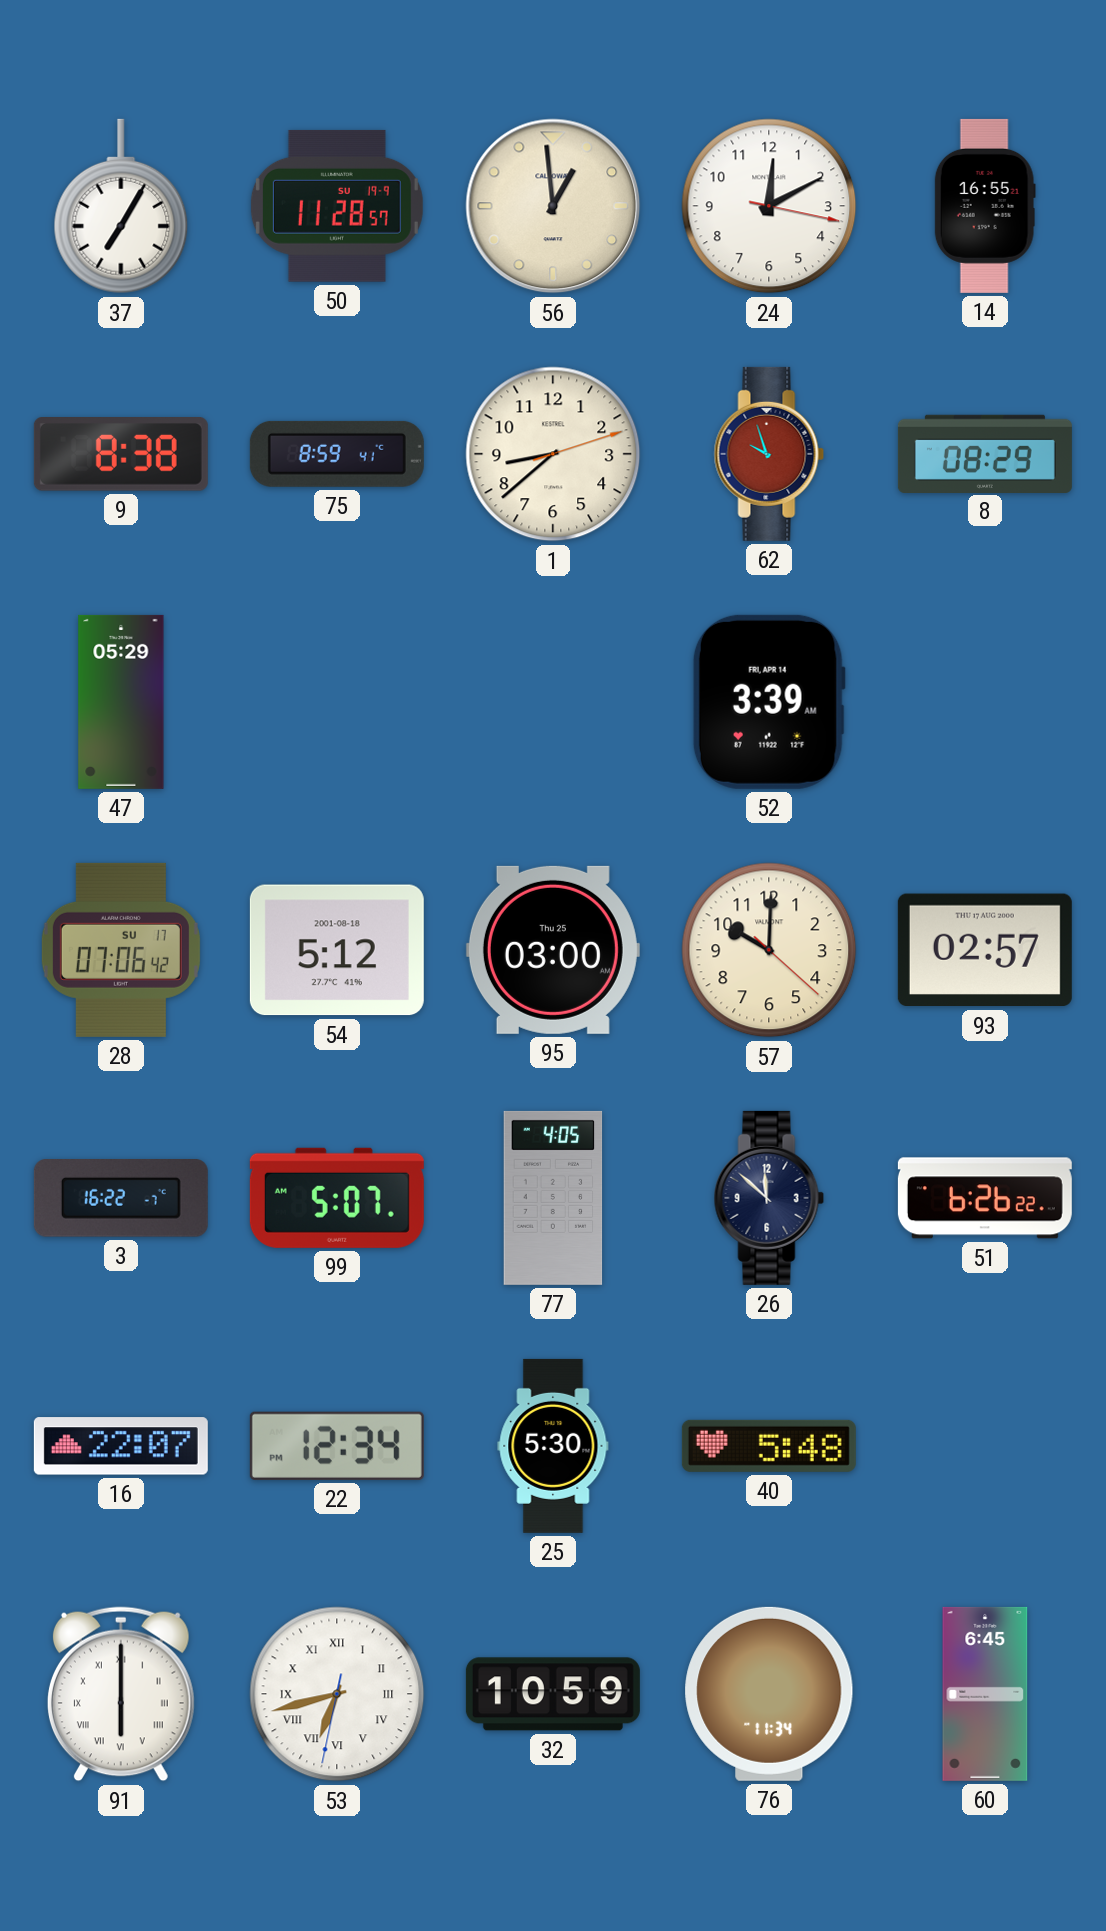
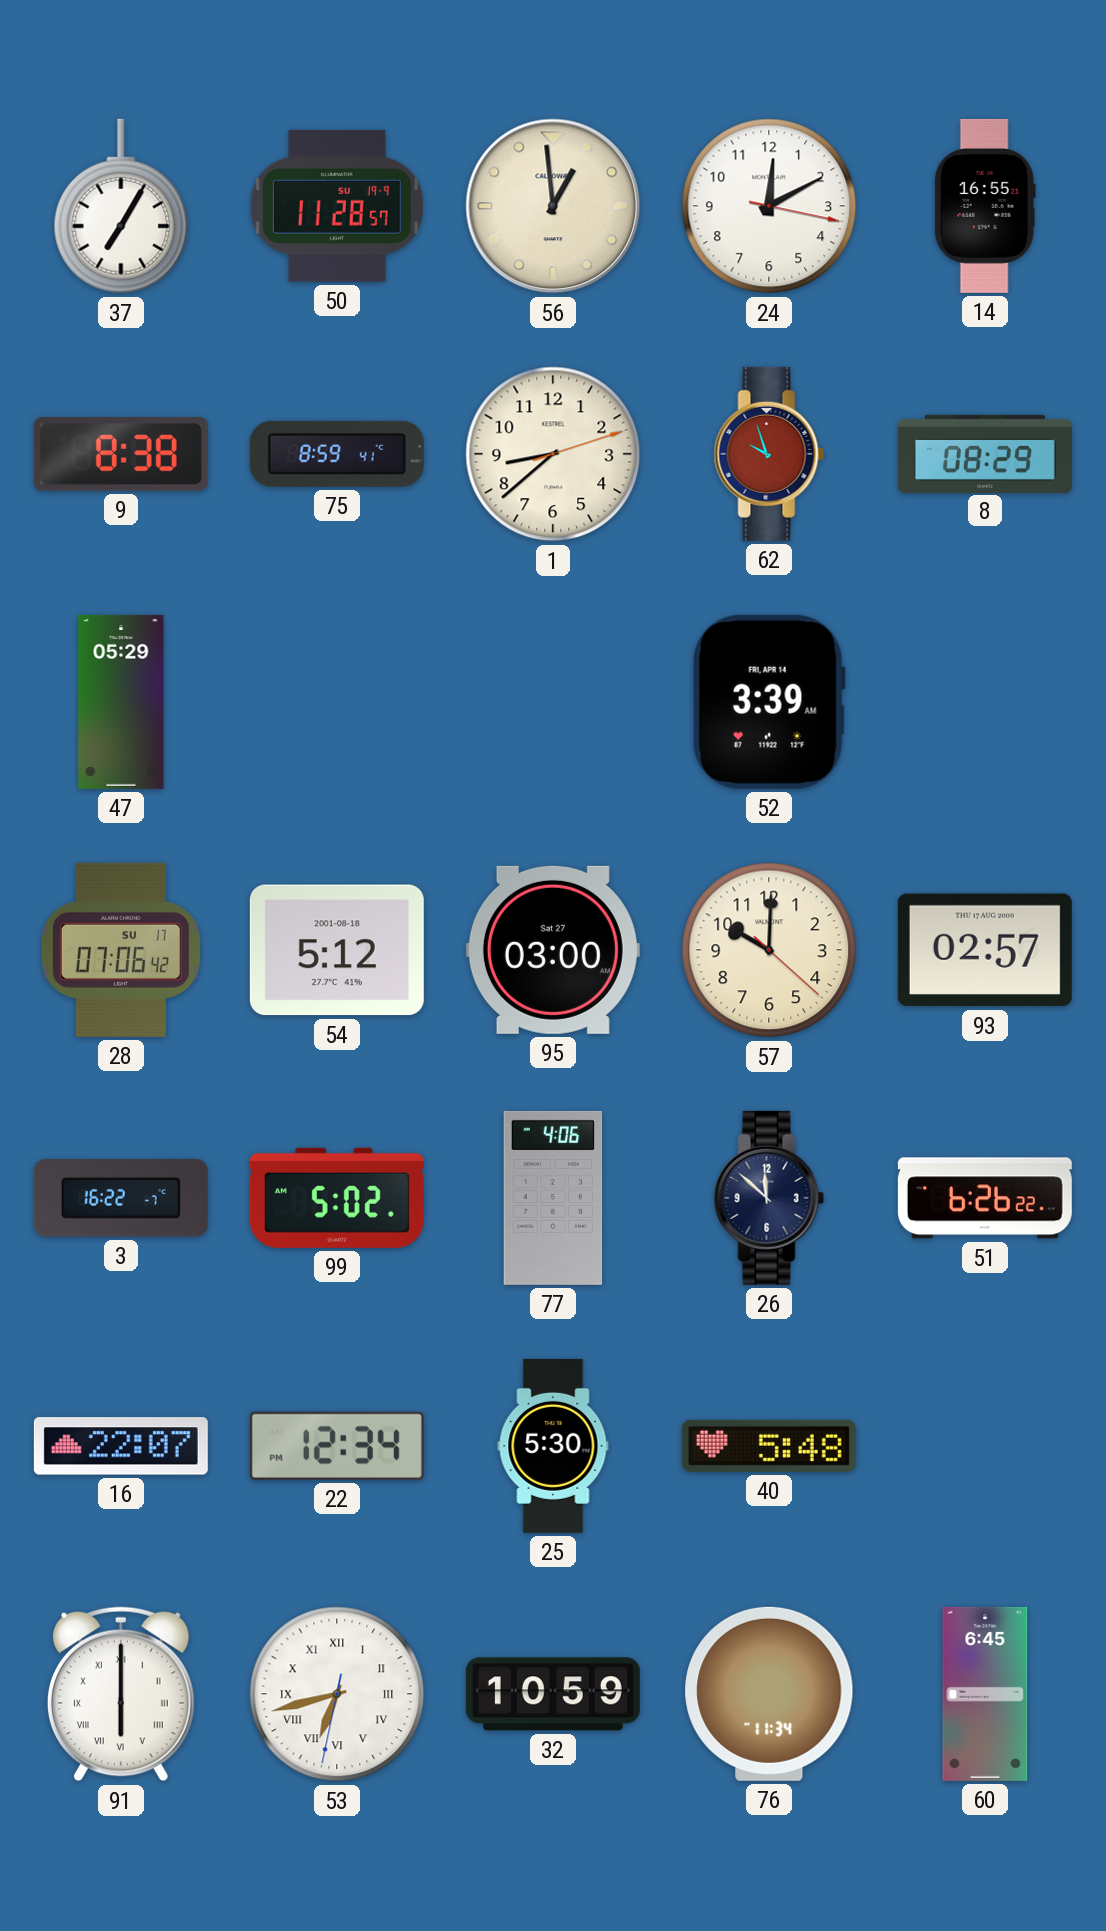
95 date: Thu 25 -> Sat 27
99: 5:07 -> 5:02
77: 4:05 -> 4:06
